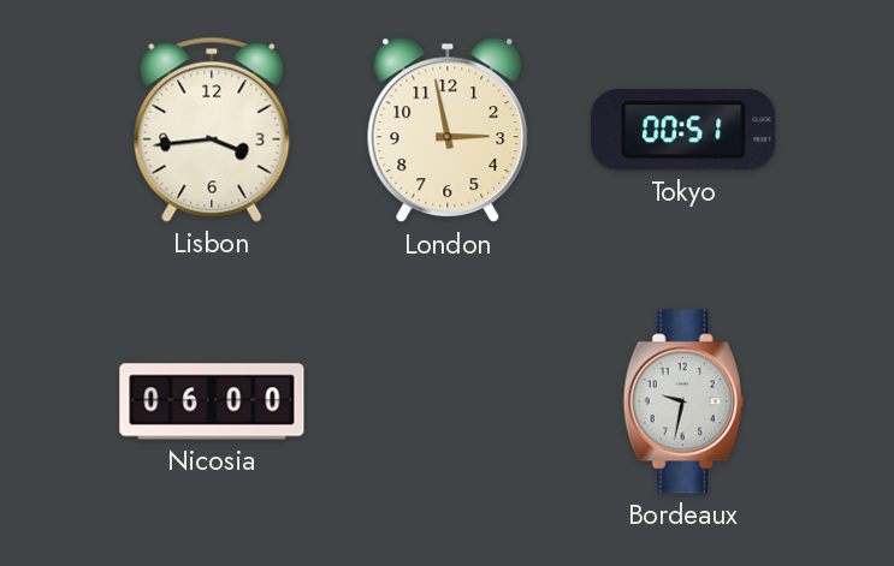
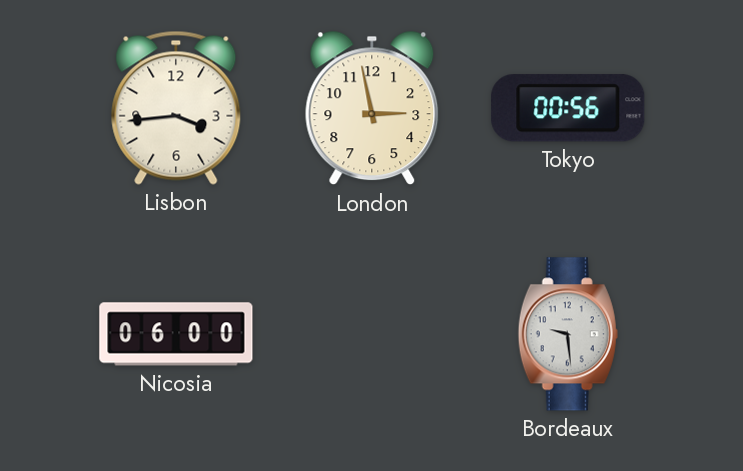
Tokyo: 00:51 -> 00:56
Bordeaux: 9:32 -> 9:29
